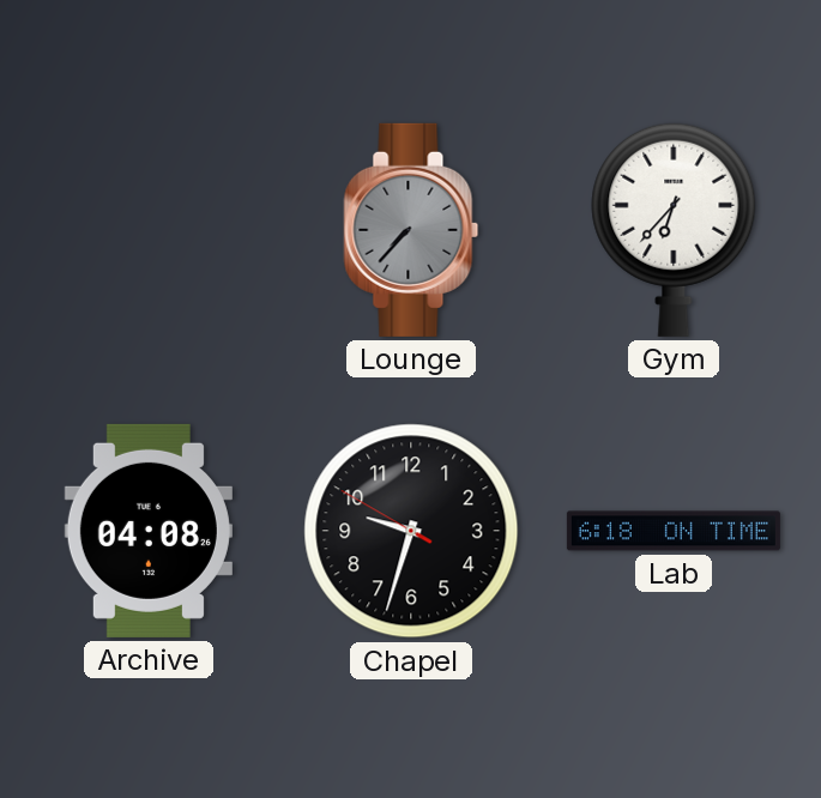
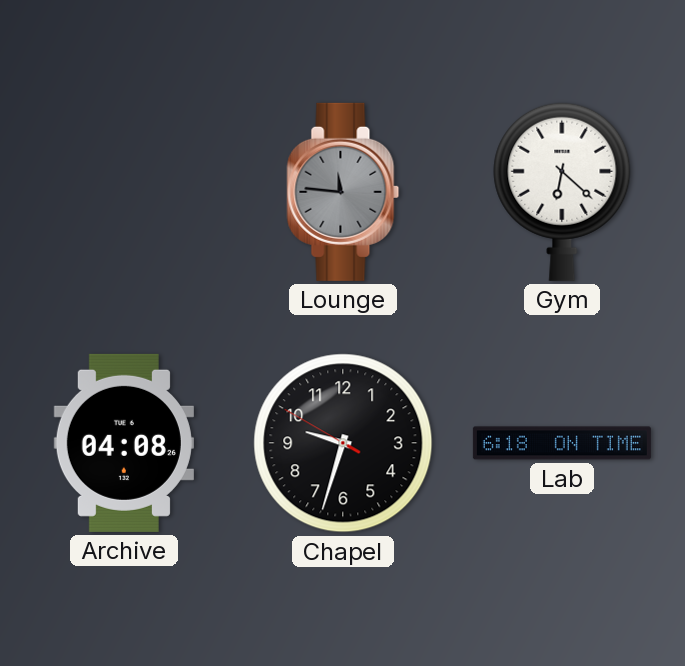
Lounge: 7:37 -> 11:46
Gym: 6:37 -> 6:22
